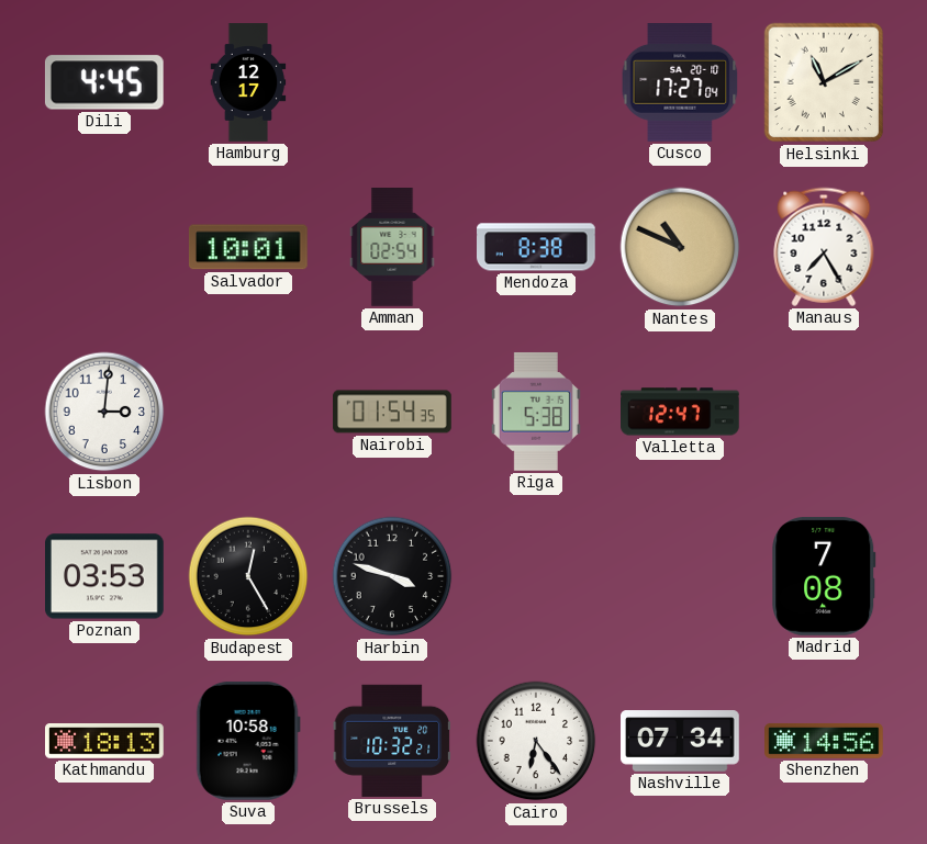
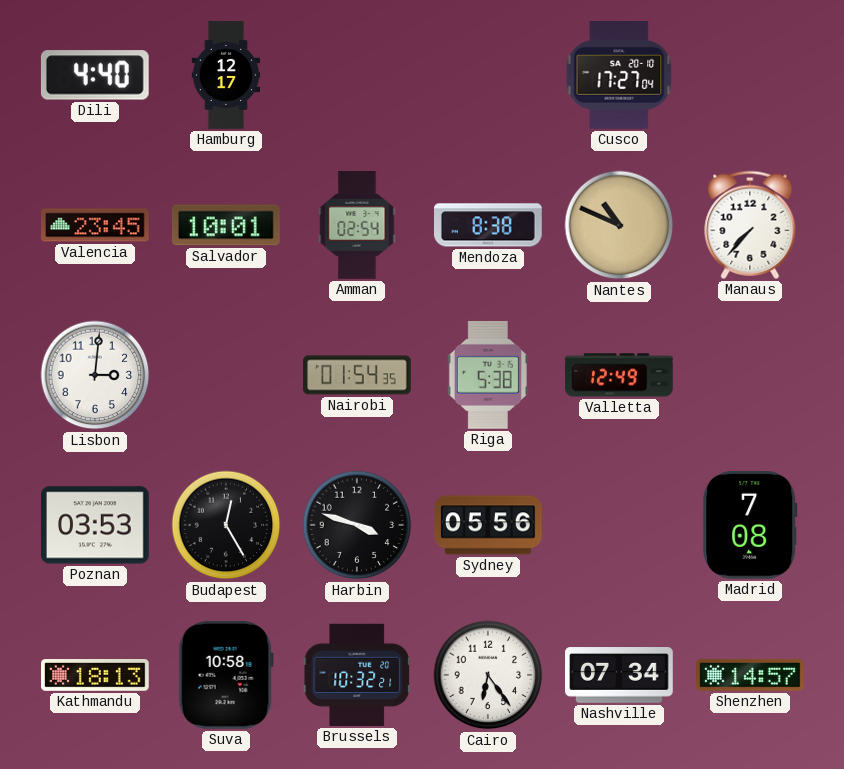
Dili: 4:45 -> 4:40
Helsinki: 11:10 -> none
Valencia: none -> 23:45
Manaus: 7:25 -> 7:37
Valletta: 12:47 -> 12:49
Sydney: none -> 05:56
Shenzhen: 14:56 -> 14:57
